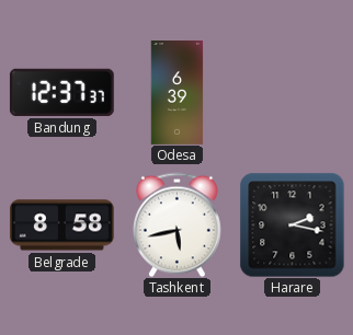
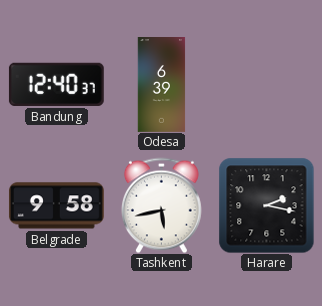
Bandung: 12:37 -> 12:40
Belgrade: 8:58 -> 9:58
